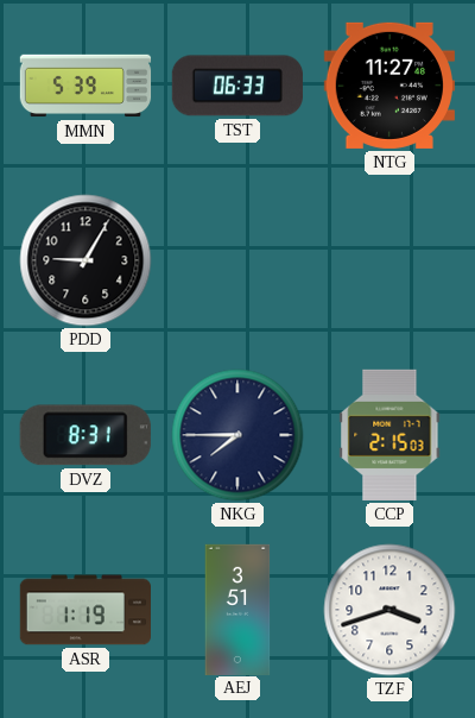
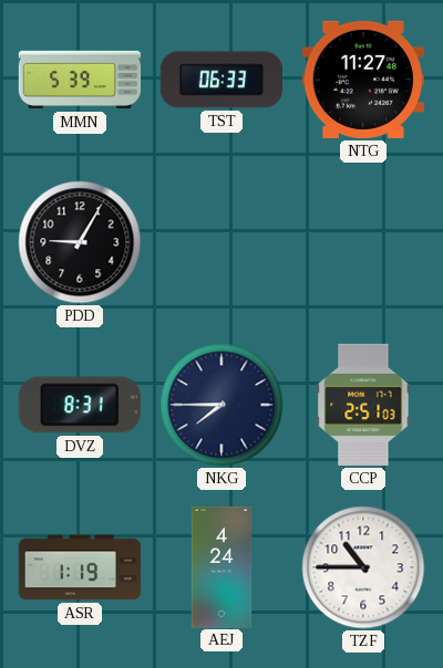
CCP: 2:15 -> 2:51
AEJ: 3:51 -> 4:24
TZF: 3:42 -> 10:45
